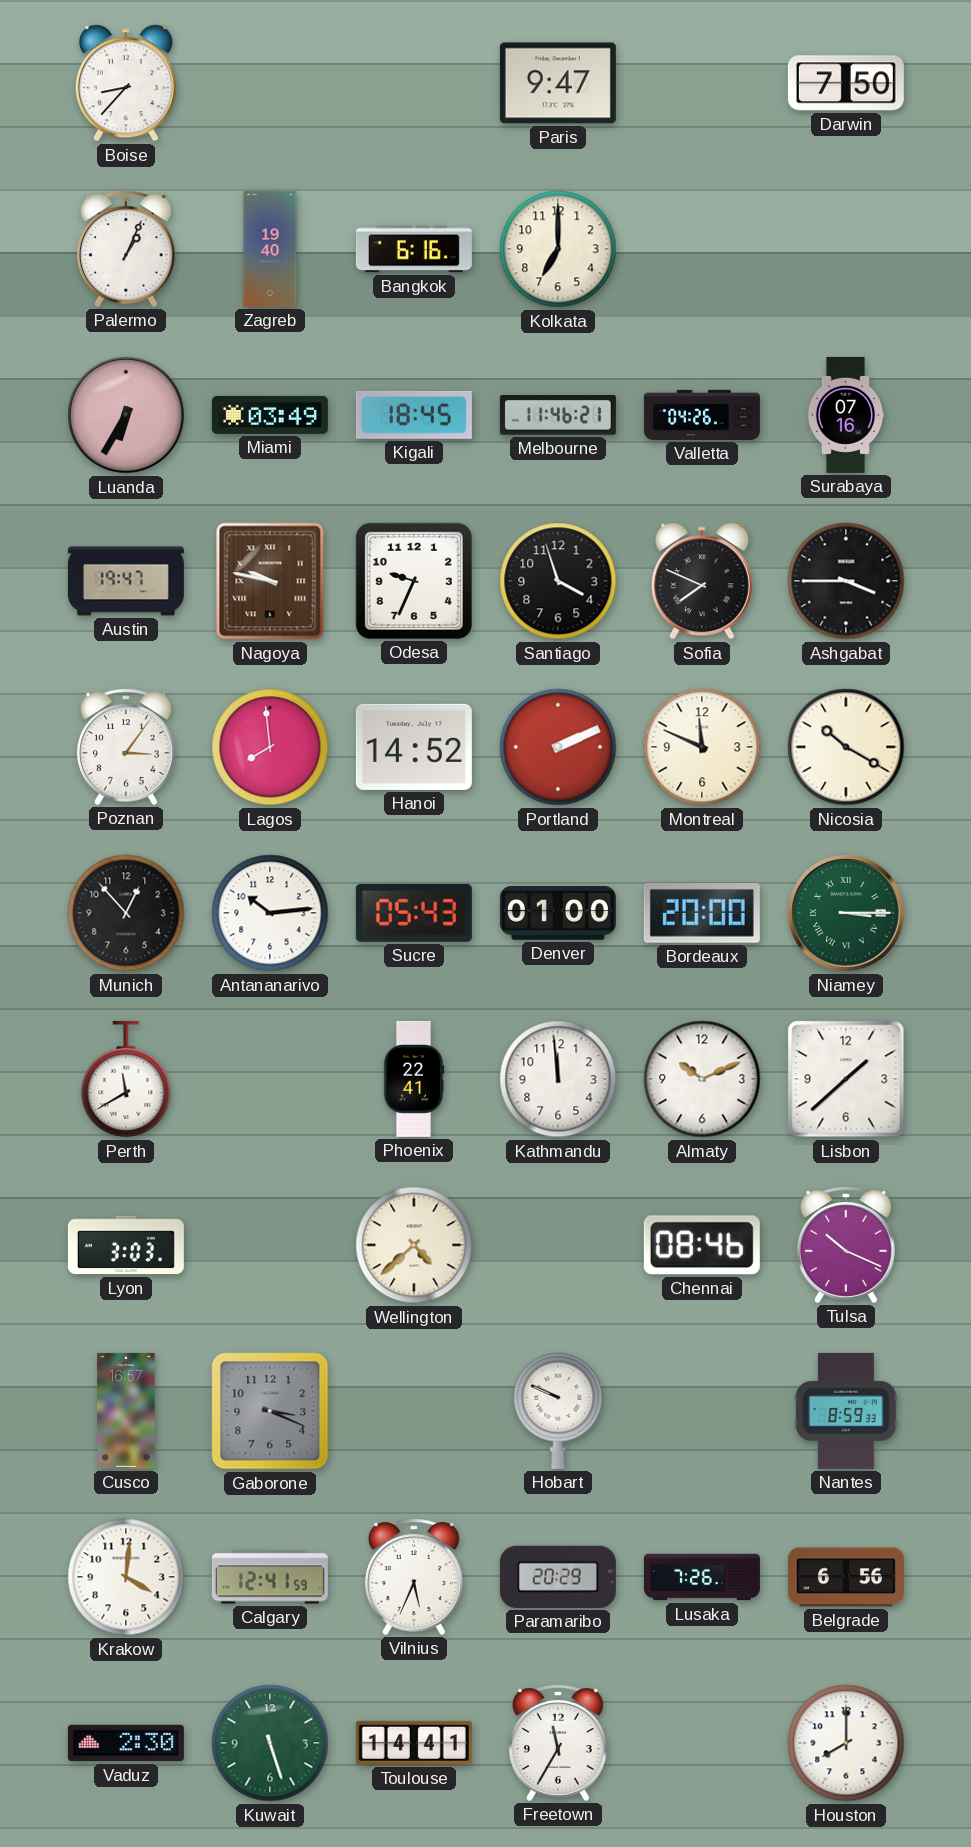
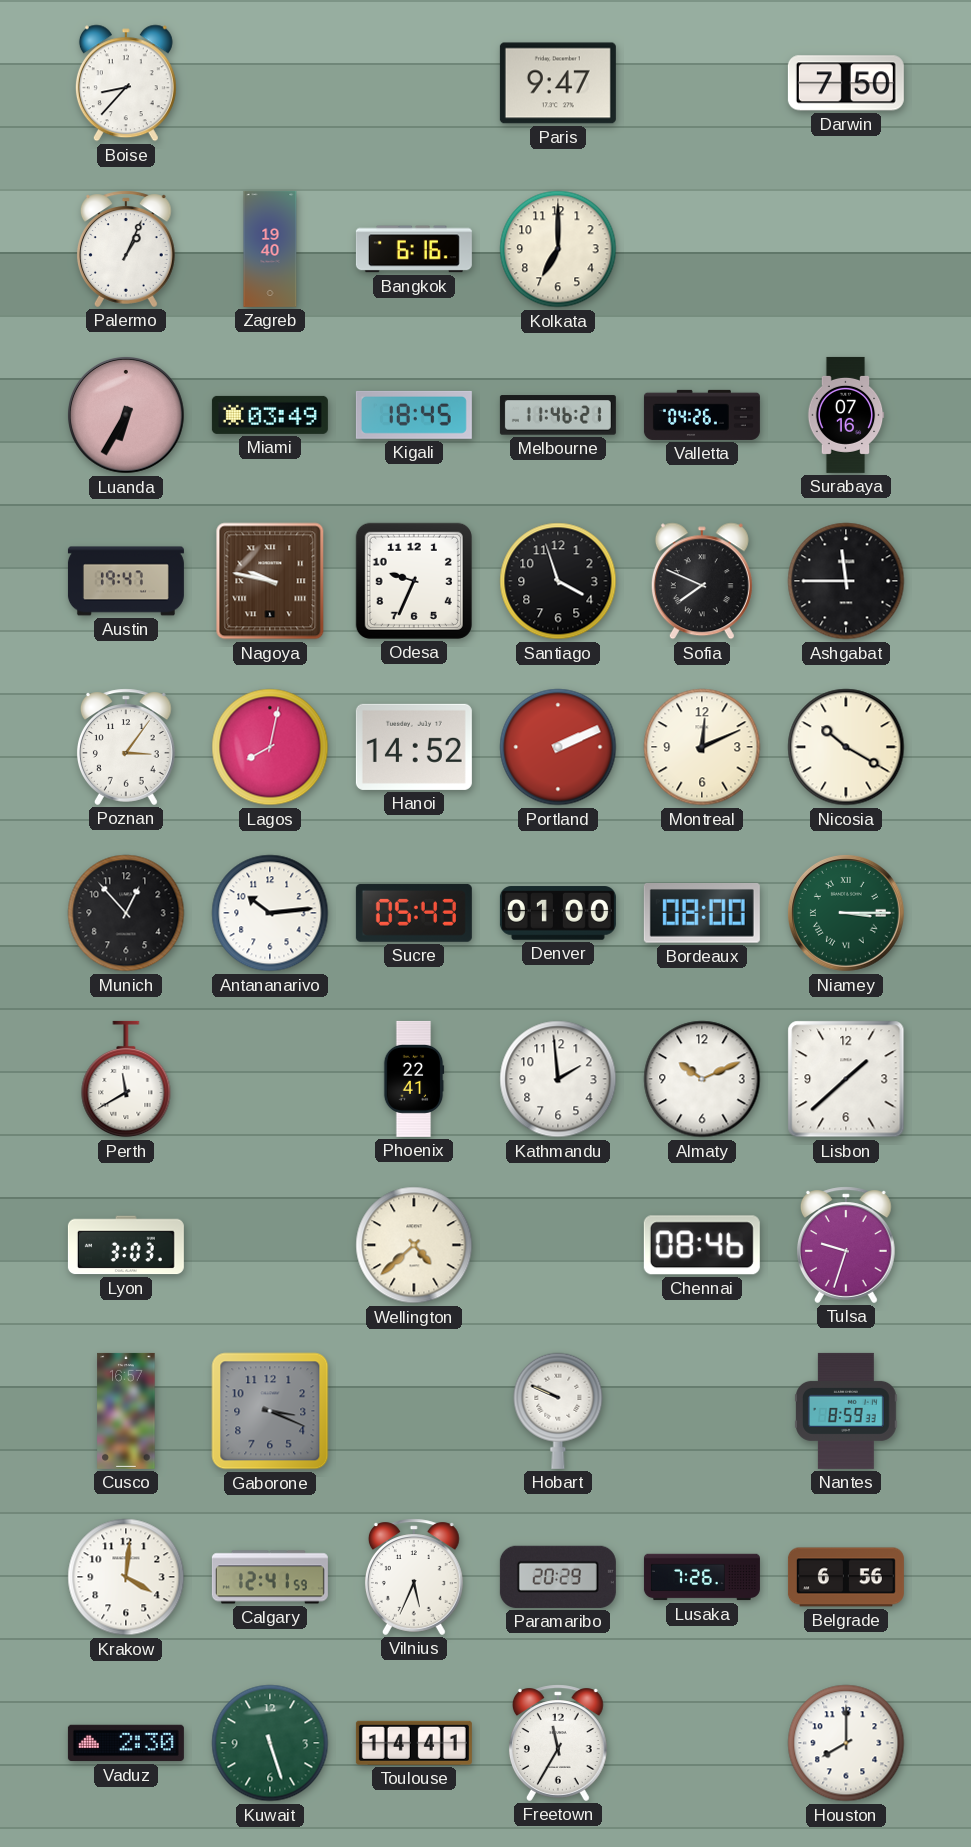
Ashgabat: 3:45 -> 11:45
Lagos: 7:59 -> 8:02
Montreal: 11:49 -> 12:11
Bordeaux: 20:00 -> 08:00
Kathmandu: 11:59 -> 1:59
Tulsa: 10:19 -> 9:33
